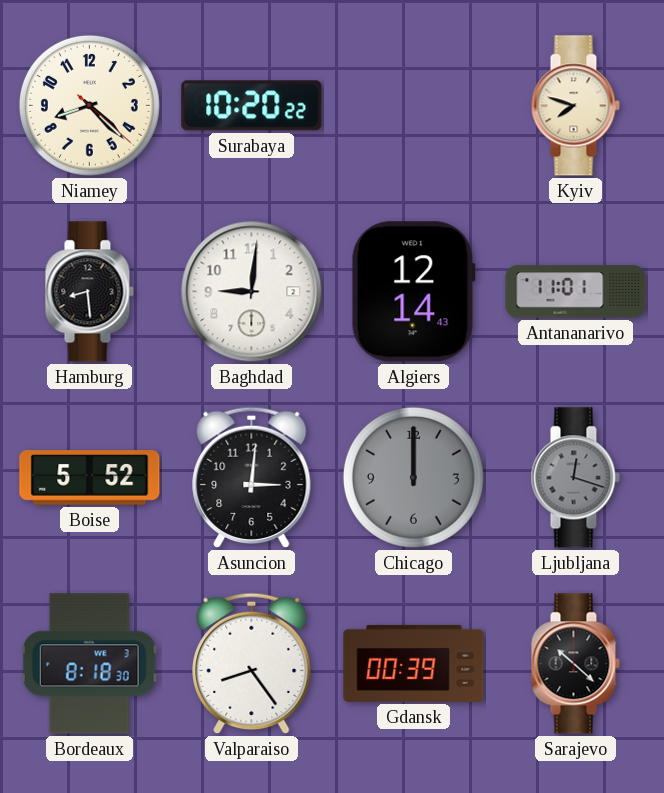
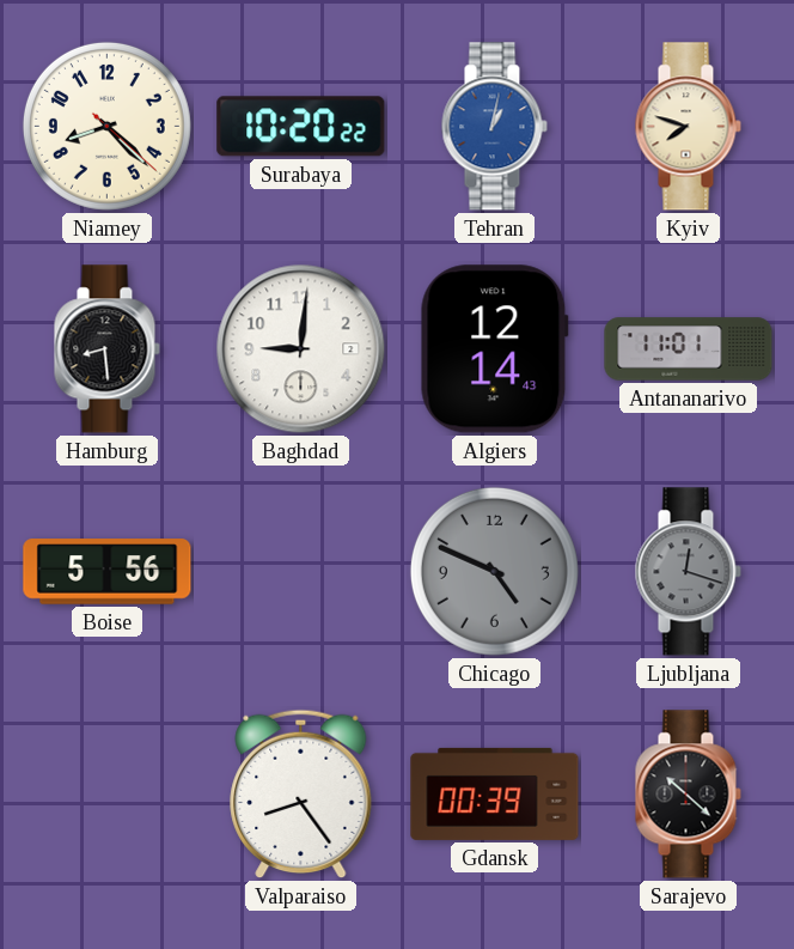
Tehran: none -> 1:02
Boise: 5:52 -> 5:56
Asuncion: 3:01 -> none
Chicago: 12:00 -> 4:49
Bordeaux: 8:18 -> none
